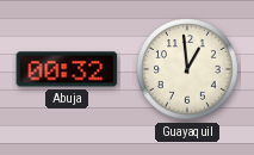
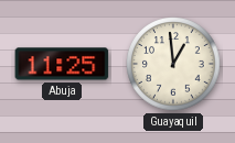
Abuja: 00:32 -> 11:25
